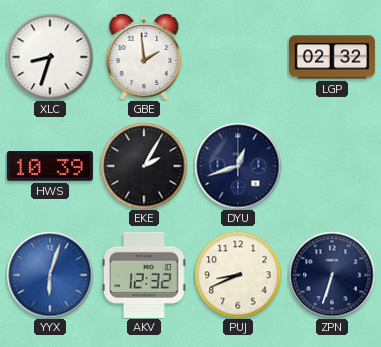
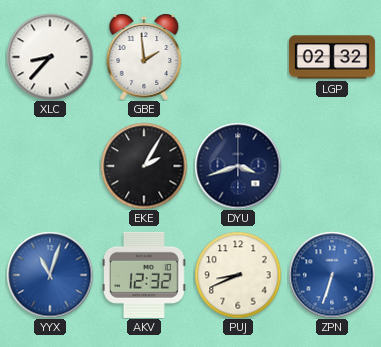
XLC: 8:33 -> 8:37
HWS: 10:39 -> none
DYU: 12:42 -> 3:42
YYX: 6:03 -> 11:03
ZPN dial: navy -> blue
